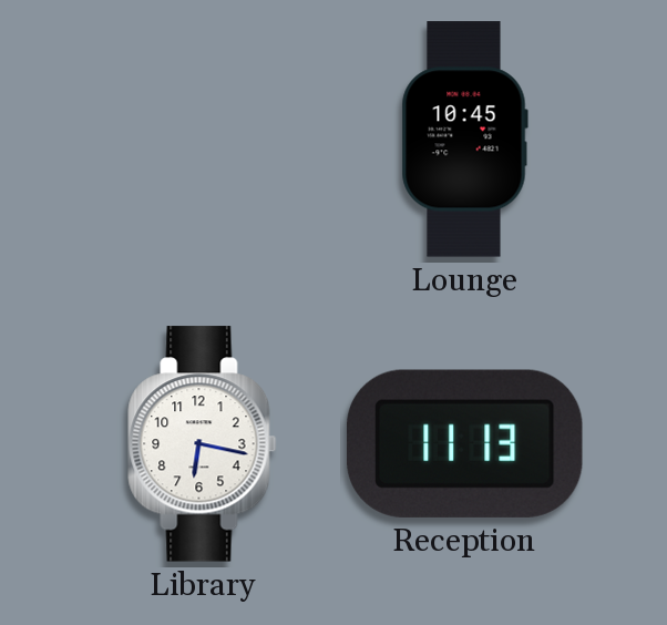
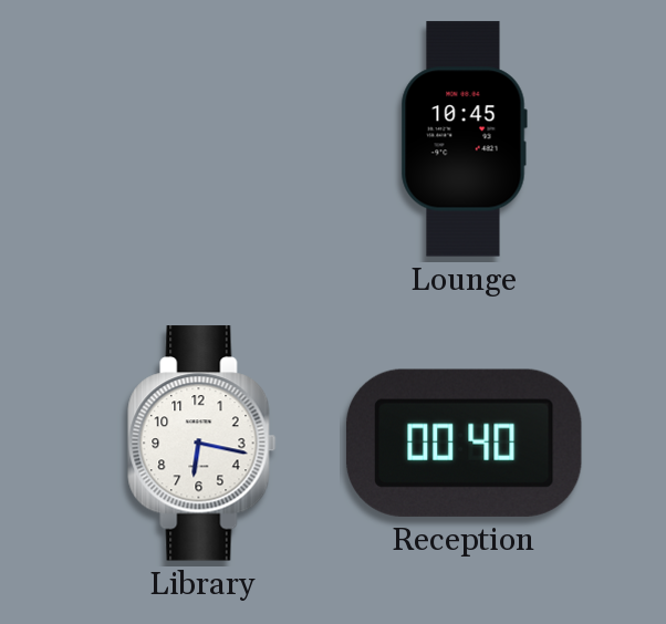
Reception: 11:13 -> 00:40
